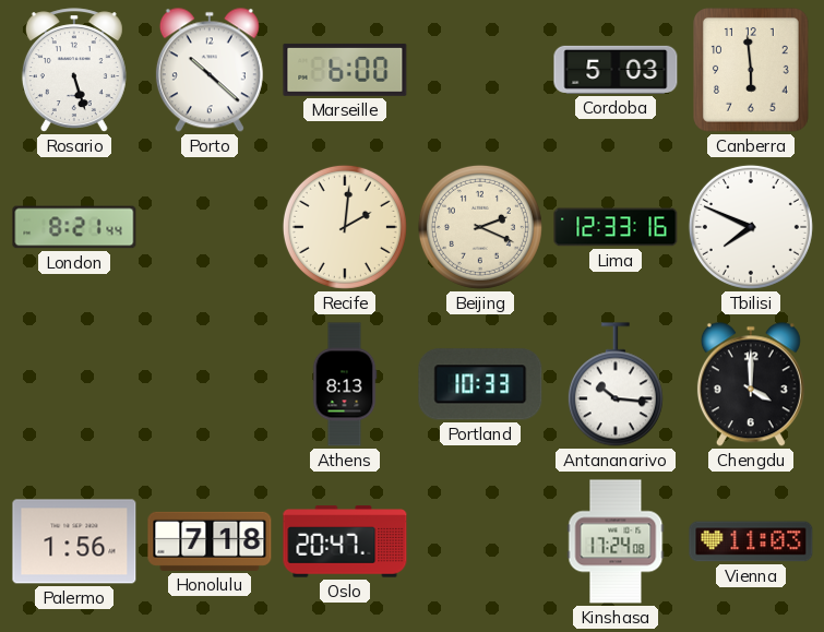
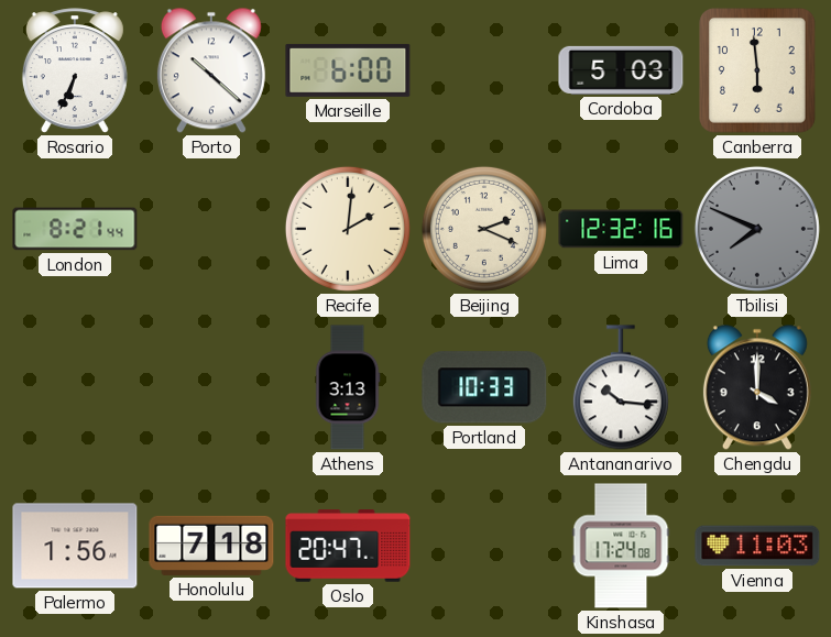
Rosario: 5:27 -> 6:34
Lima: 12:33 -> 12:32
Tbilisi dial: white -> grey
Athens: 8:13 -> 3:13
